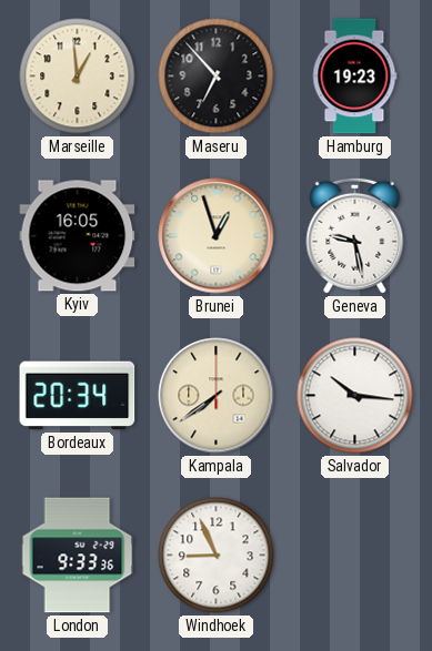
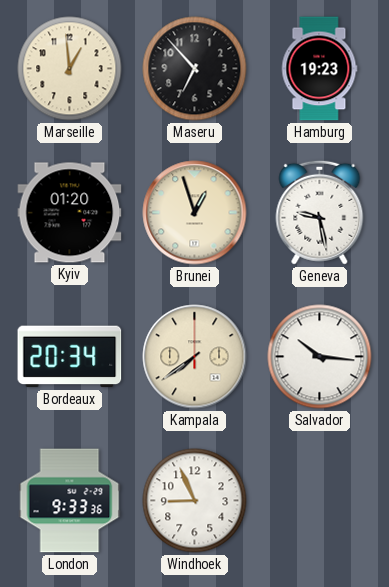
Kyiv: 16:05 -> 01:20
